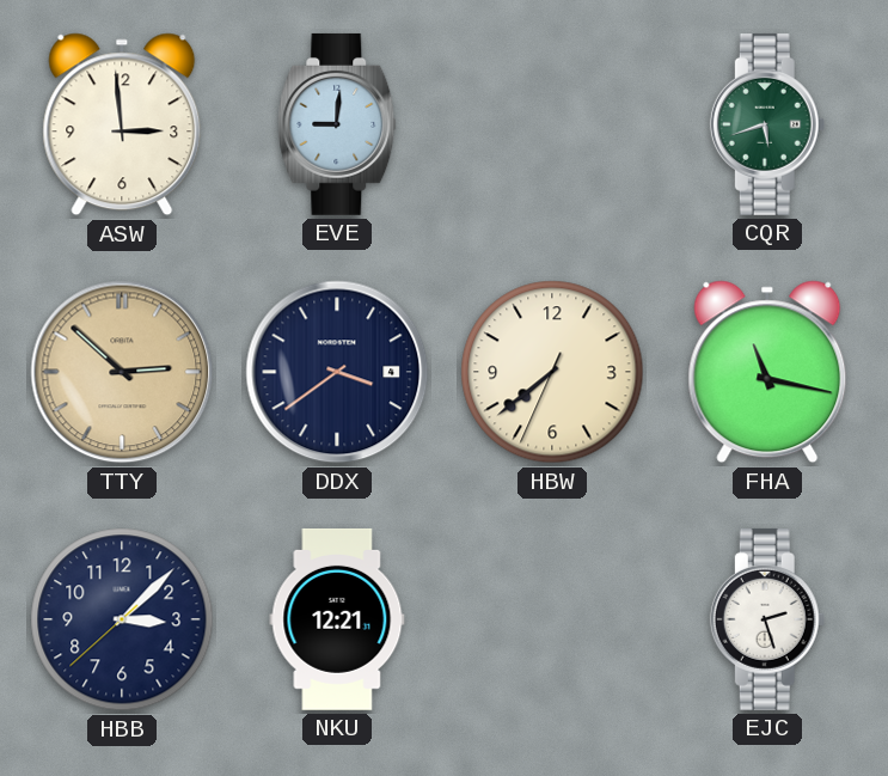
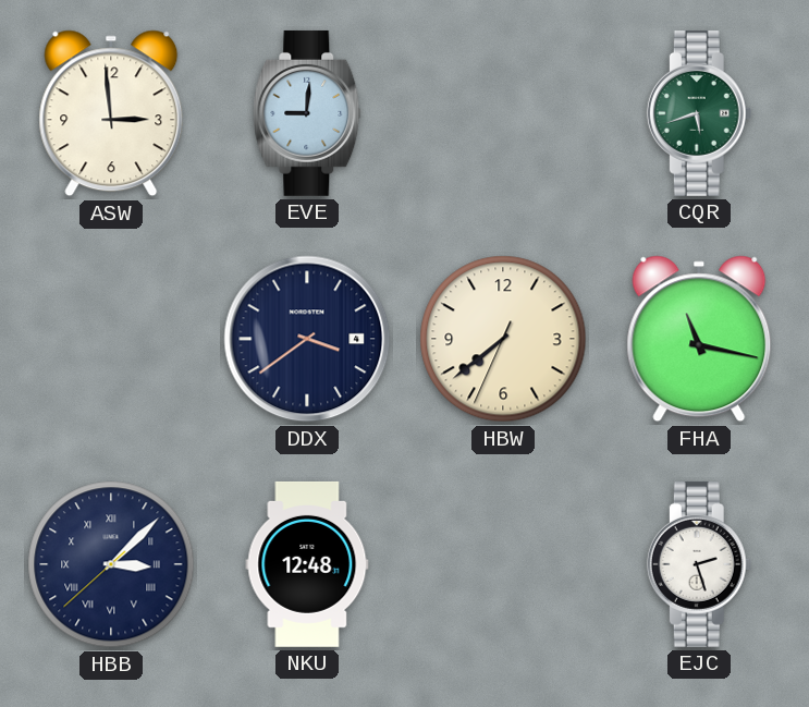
TTY: 2:52 -> none
HBB numerals: Arabic -> Roman
NKU: 12:21 -> 12:48
